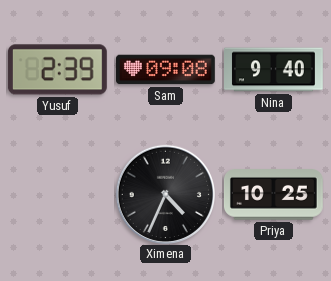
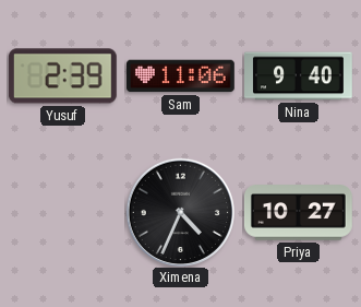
Sam: 09:08 -> 11:06
Priya: 10:25 -> 10:27
